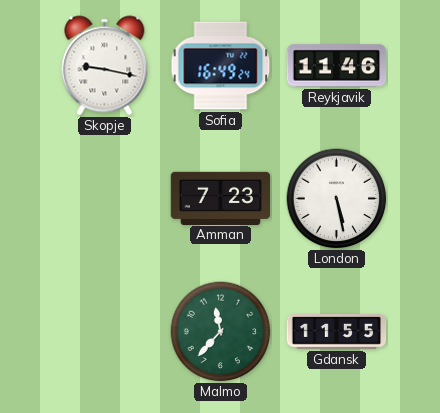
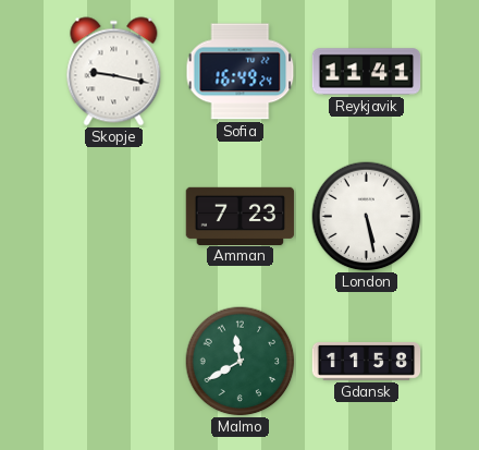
Reykjavik: 11:46 -> 11:41
Malmo: 11:37 -> 11:40
Gdansk: 11:55 -> 11:58
